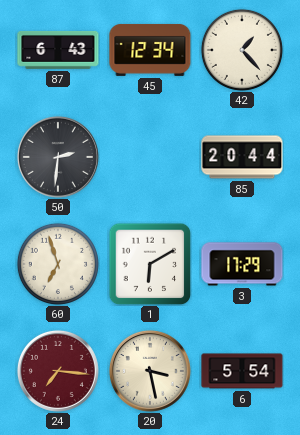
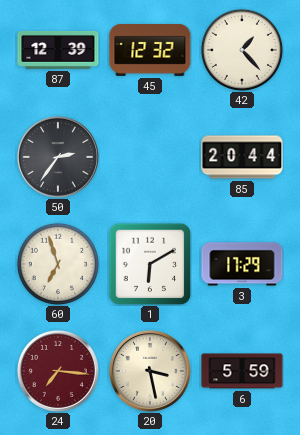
87: 6:43 -> 12:39
45: 12:34 -> 12:32
50: 2:31 -> 2:36
6: 5:54 -> 5:59
